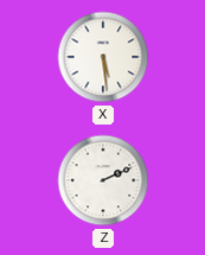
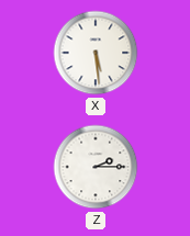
Z: 2:11 -> 2:15
